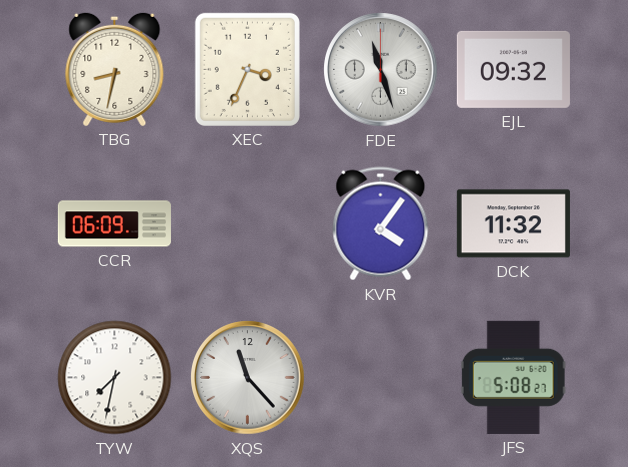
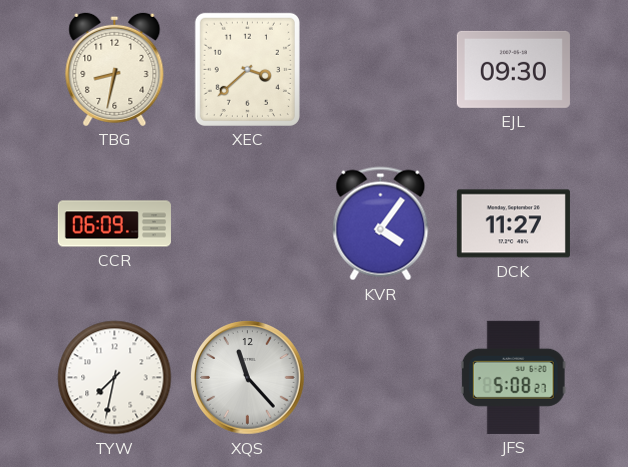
XEC: 3:34 -> 3:38
FDE: 11:27 -> none
EJL: 09:32 -> 09:30
DCK: 11:32 -> 11:27
